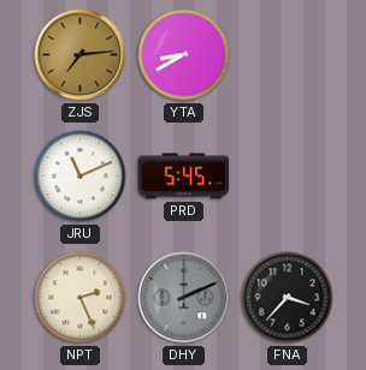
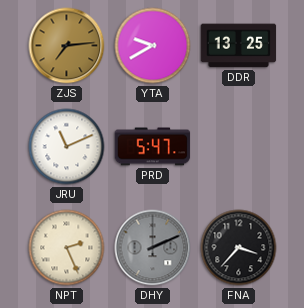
YTA: 8:40 -> 9:40
DDR: none -> 13:25
PRD: 5:45 -> 5:47
